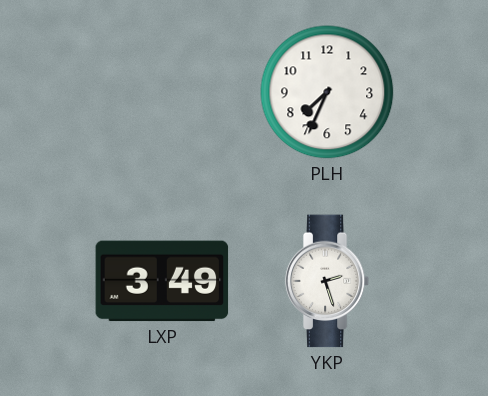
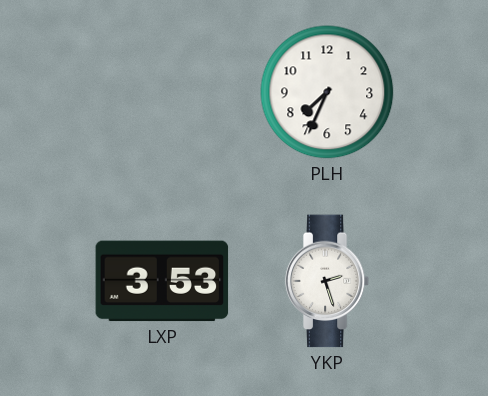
LXP: 3:49 -> 3:53
